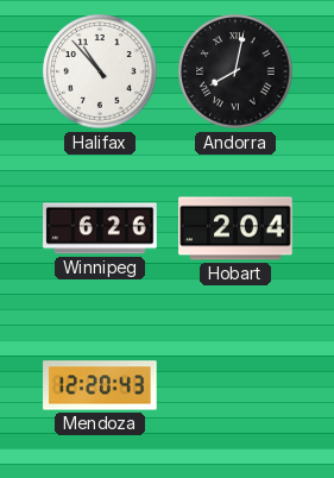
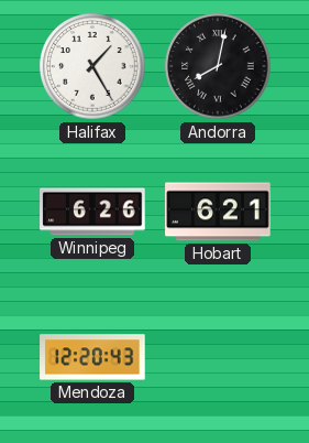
Halifax: 10:53 -> 1:25
Hobart: 2:04 -> 6:21
